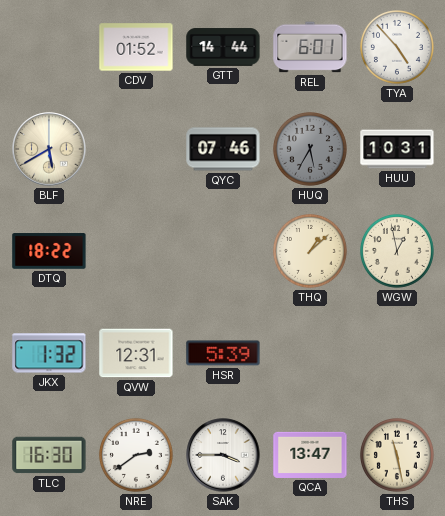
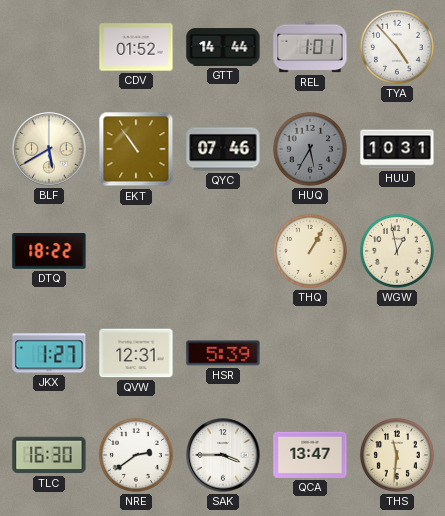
REL: 6:01 -> 1:01
EKT: none -> 10:54
THQ: 1:08 -> 1:05
JKX: 1:32 -> 1:27
THS: 11:28 -> 11:31
